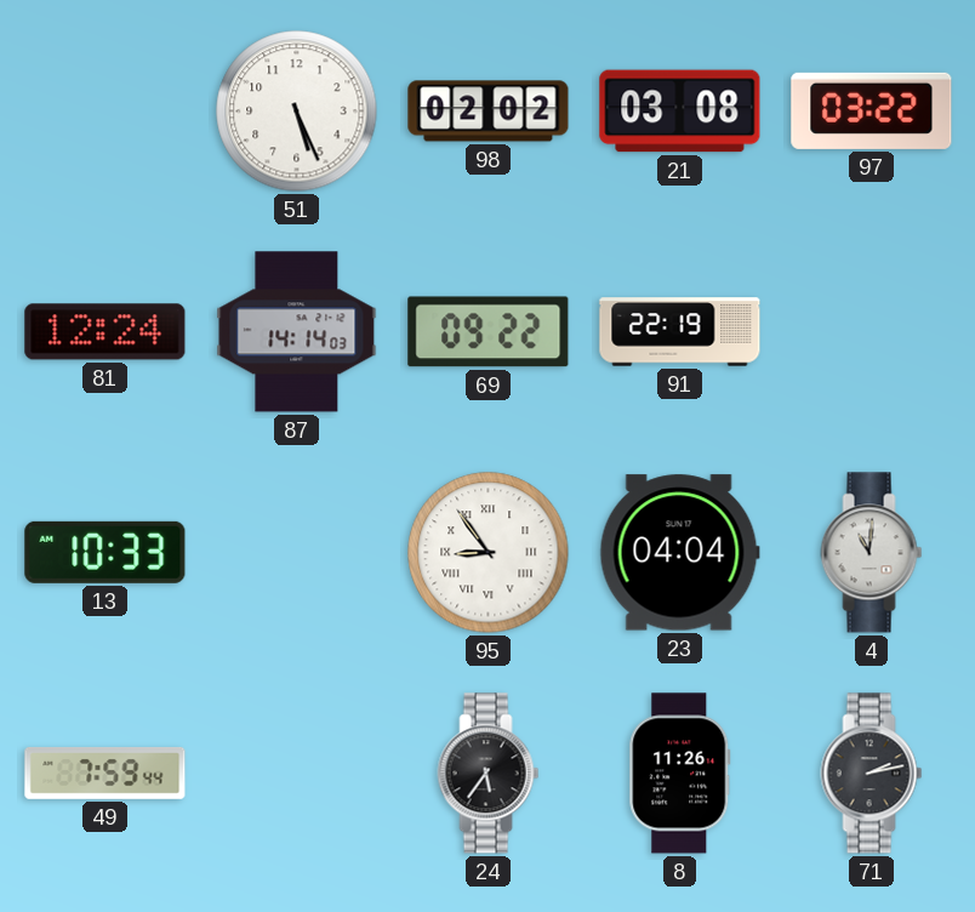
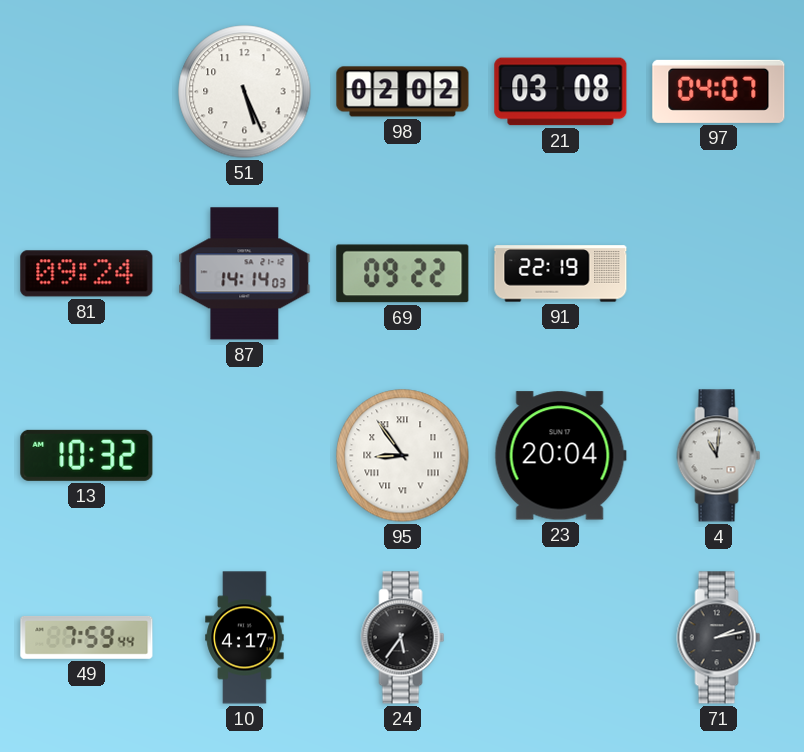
97: 03:22 -> 04:07
81: 12:24 -> 09:24
13: 10:33 -> 10:32
23: 04:04 -> 20:04
10: none -> 4:17
8: 11:26 -> none
